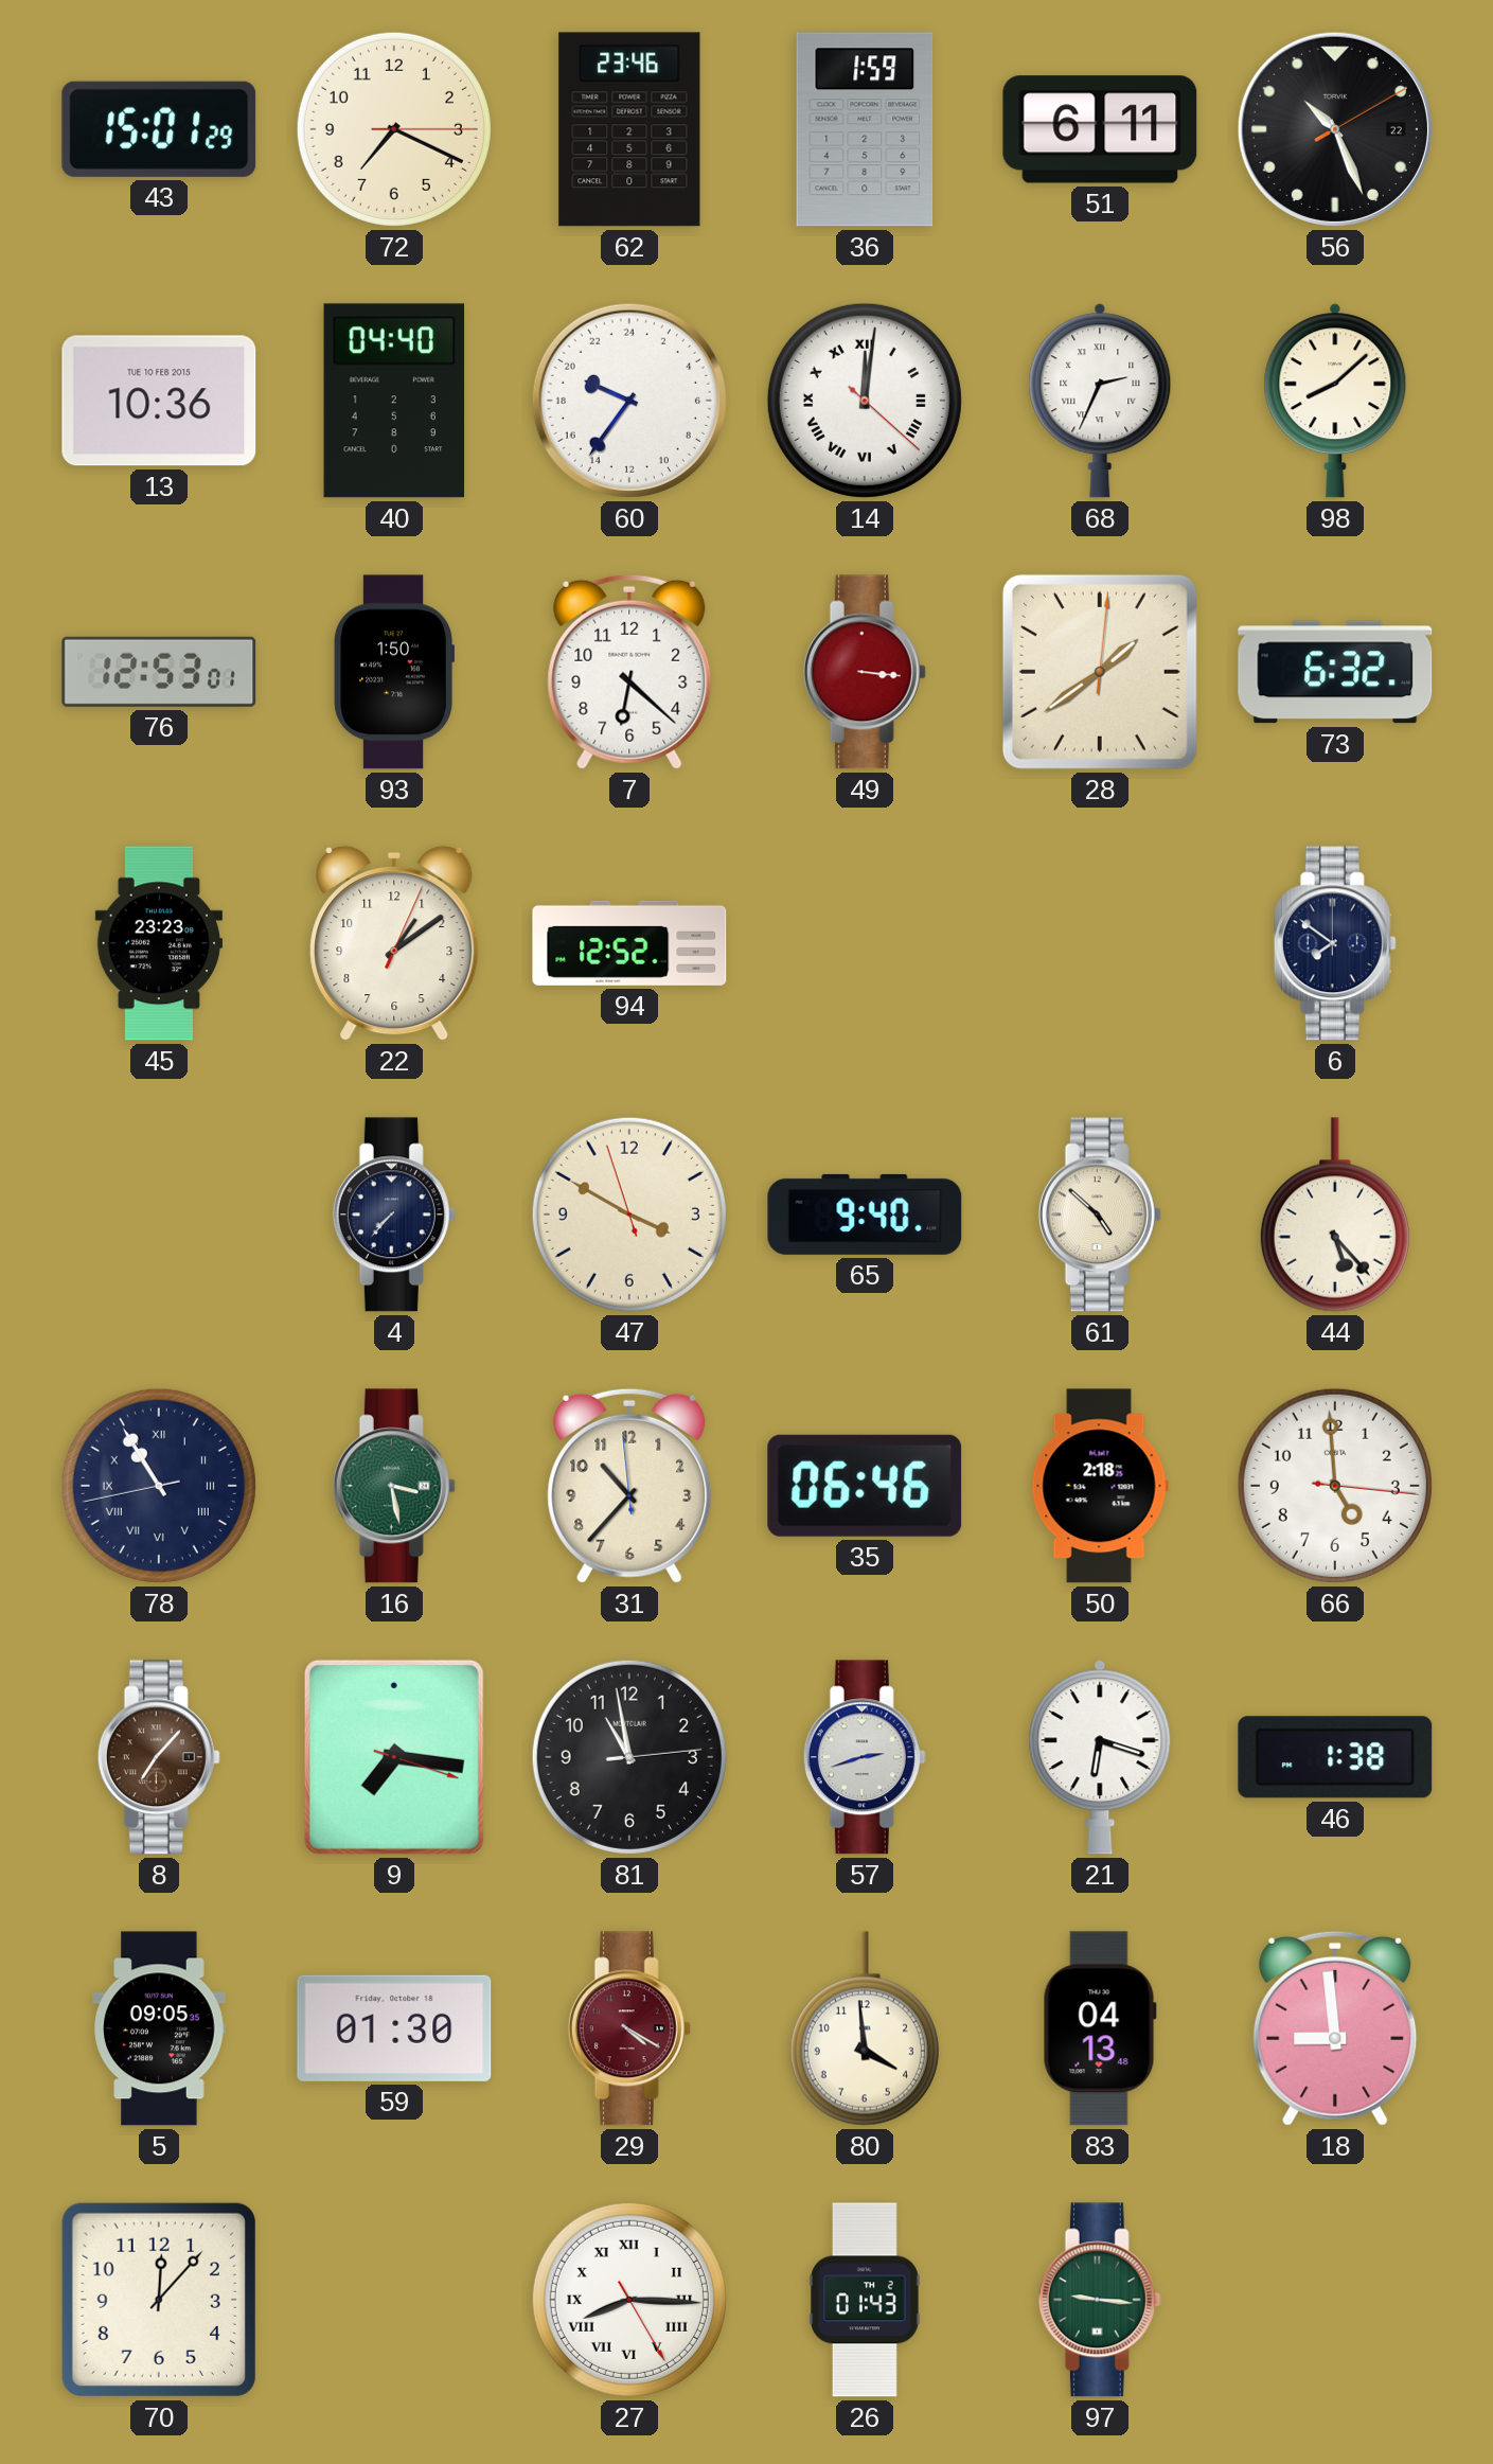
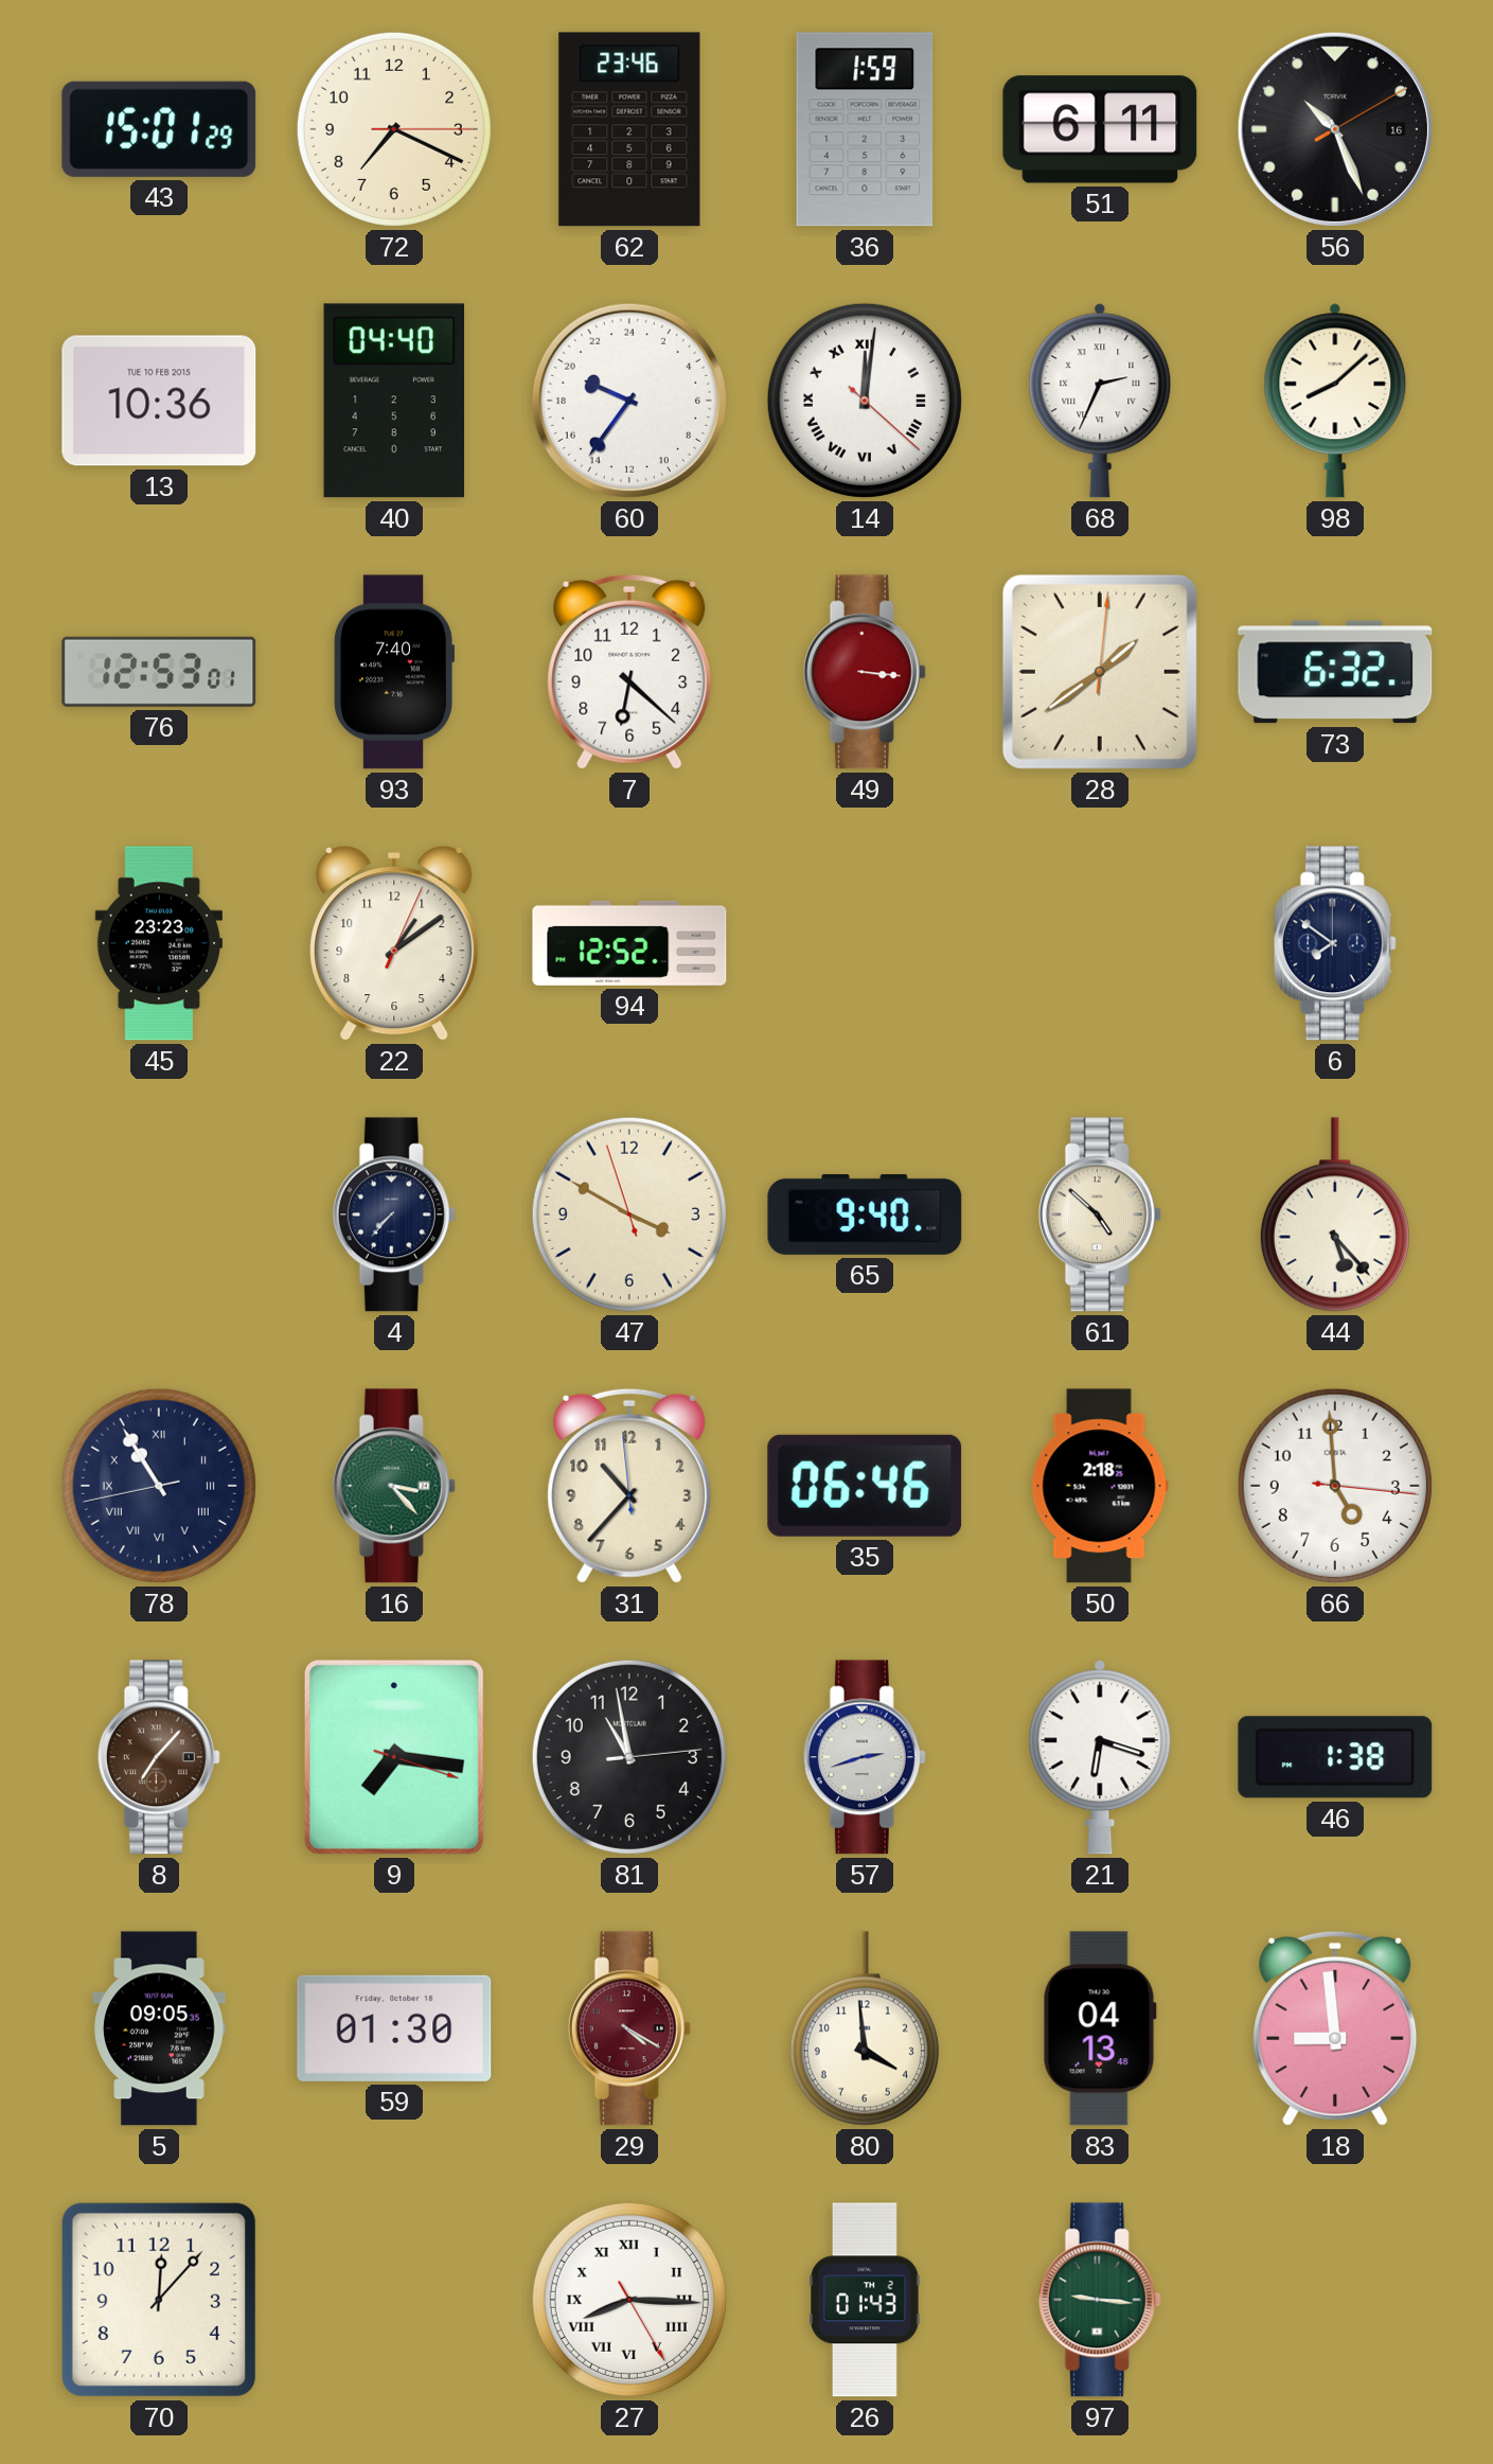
56 date: 22 -> 16
93: 1:50 -> 7:40
16: 3:28 -> 3:23
